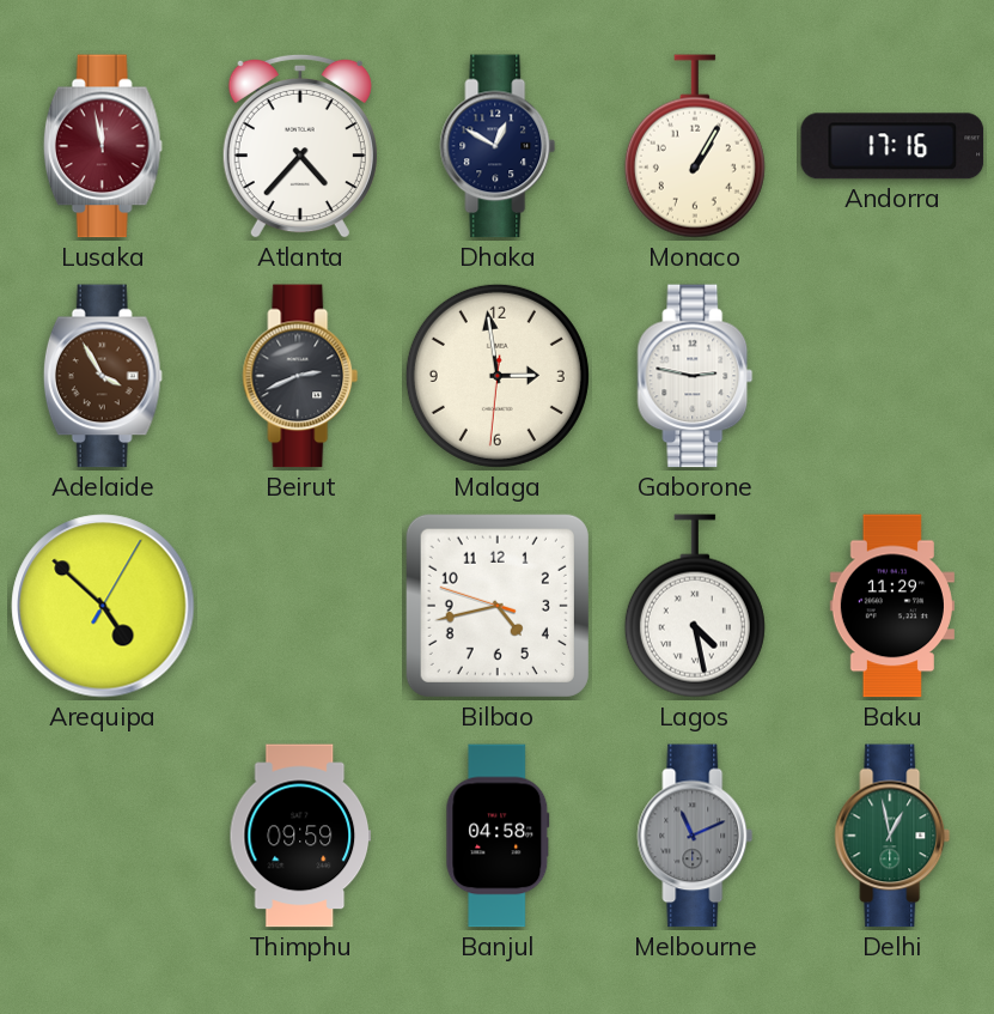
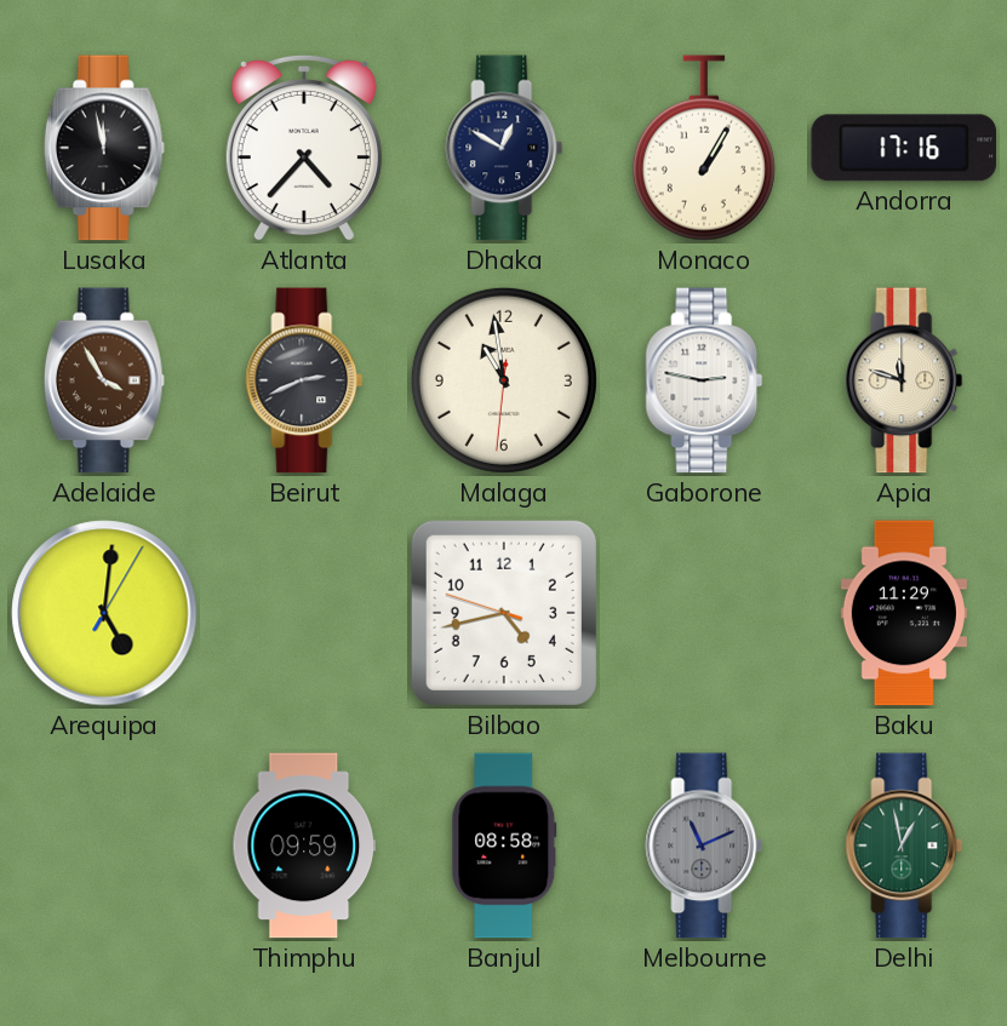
Lusaka dial: burgundy -> black
Malaga: 2:58 -> 10:58
Apia: none -> 11:48
Arequipa: 4:52 -> 5:01
Lagos: 4:28 -> none
Banjul: 04:58 -> 08:58
